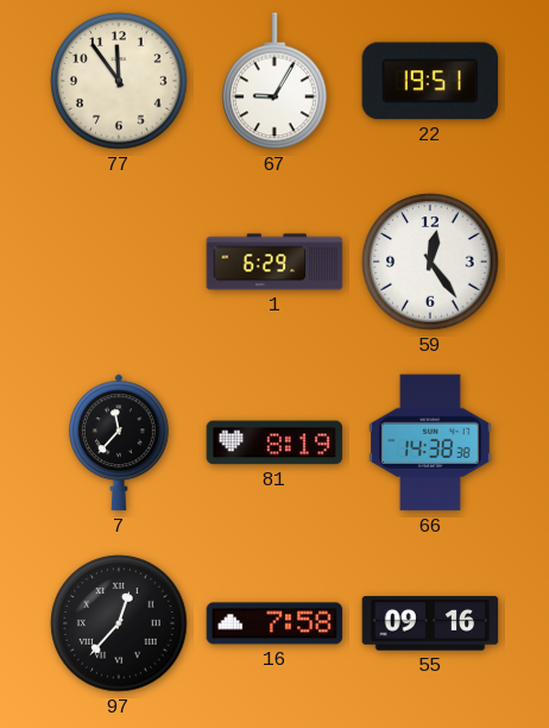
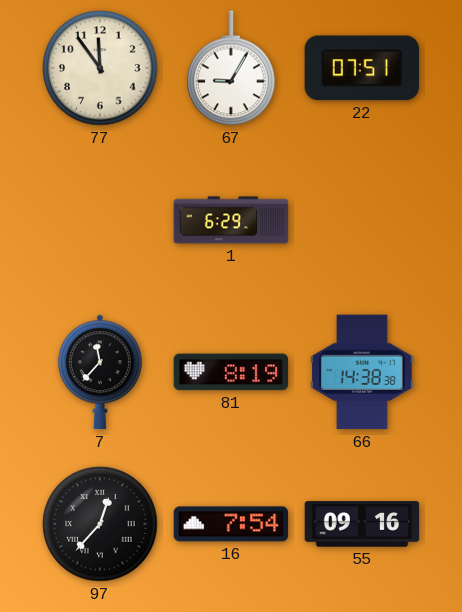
22: 19:51 -> 07:51
59: 12:24 -> none
16: 7:58 -> 7:54
